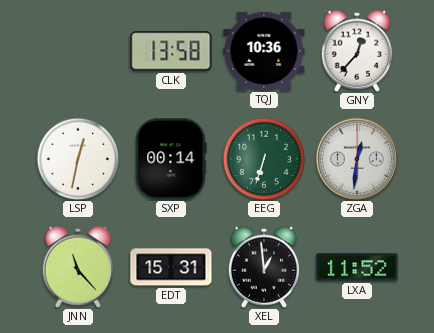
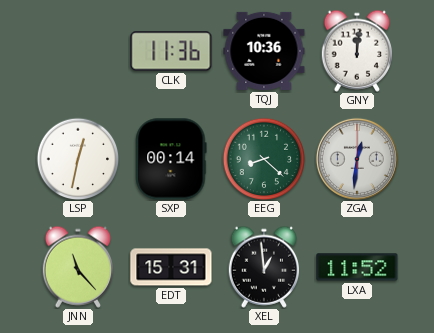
CLK: 13:58 -> 11:36
GNY: 12:37 -> 12:01
EEG: 6:33 -> 8:22
